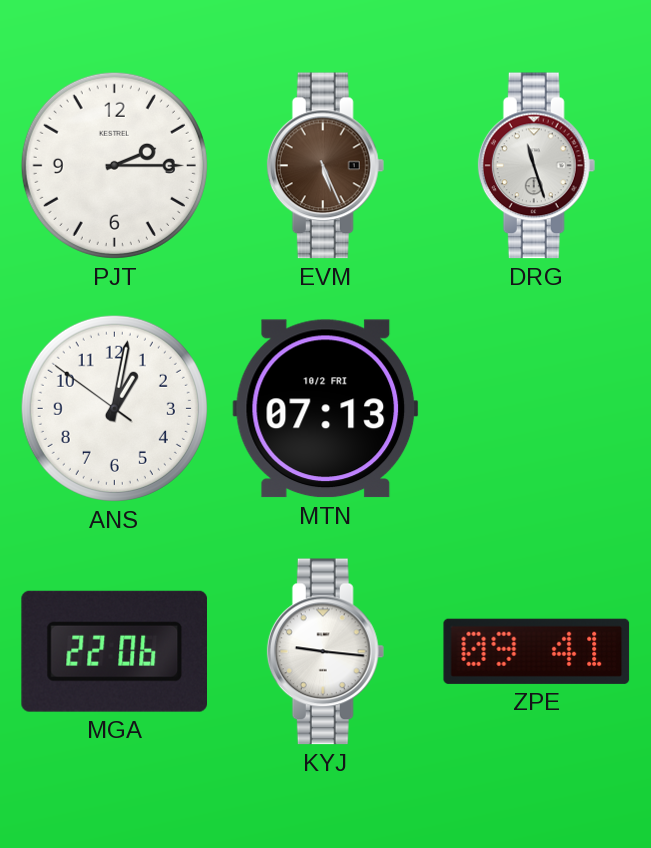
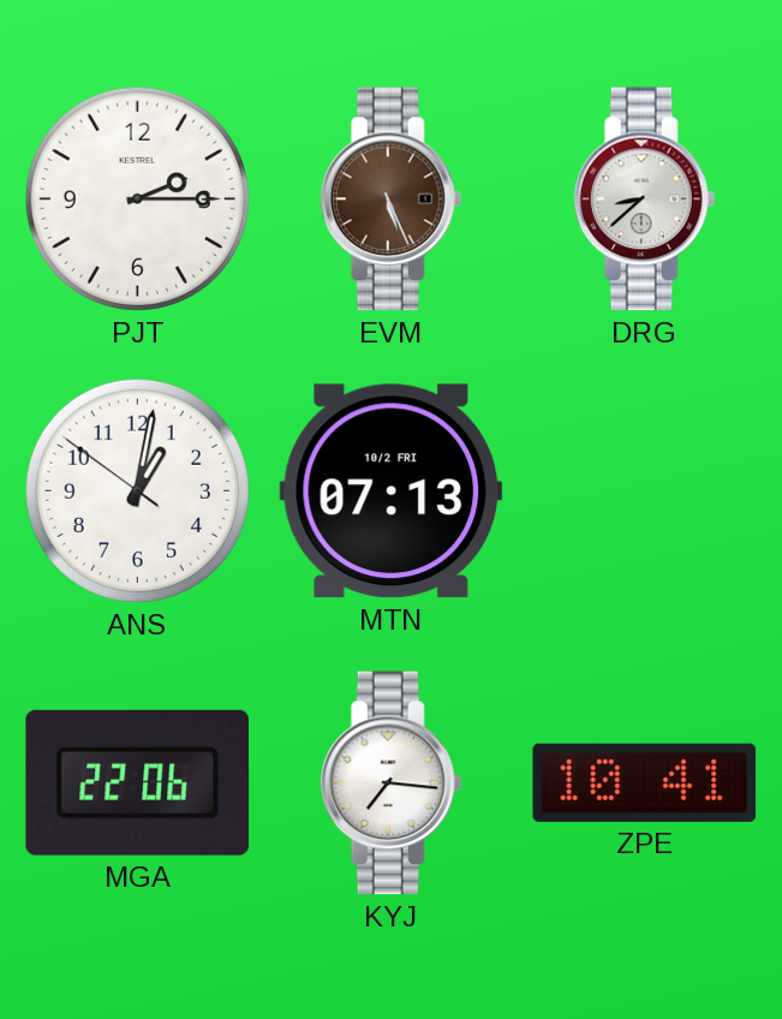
DRG: 11:27 -> 8:38
KYJ: 9:16 -> 7:16
ZPE: 09:41 -> 10:41
